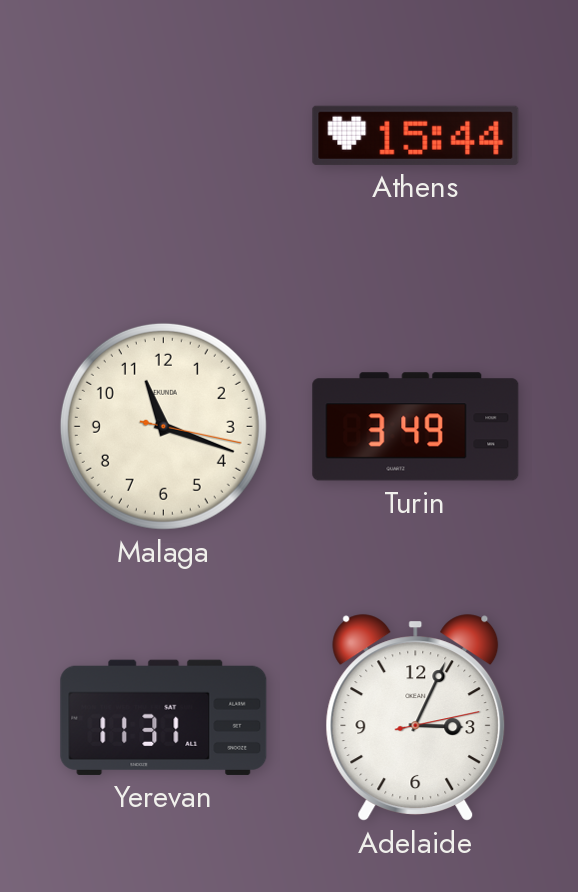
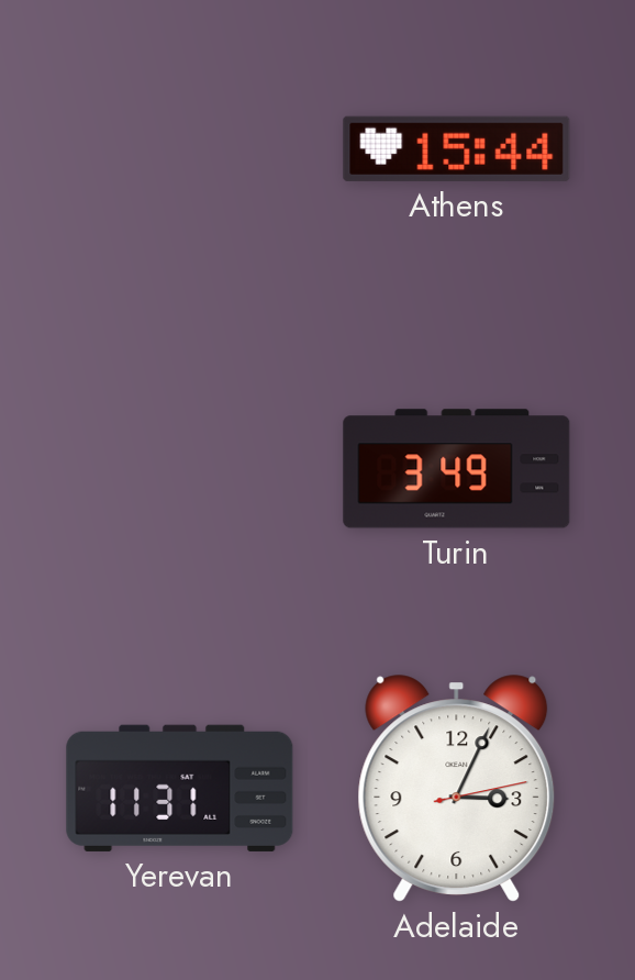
Malaga: 11:18 -> none
